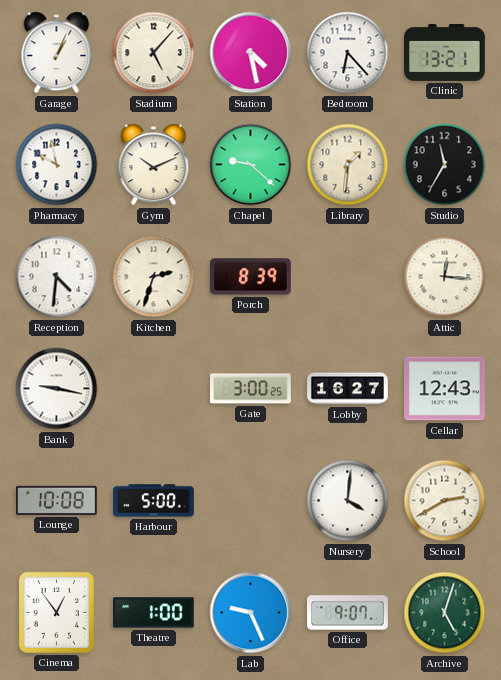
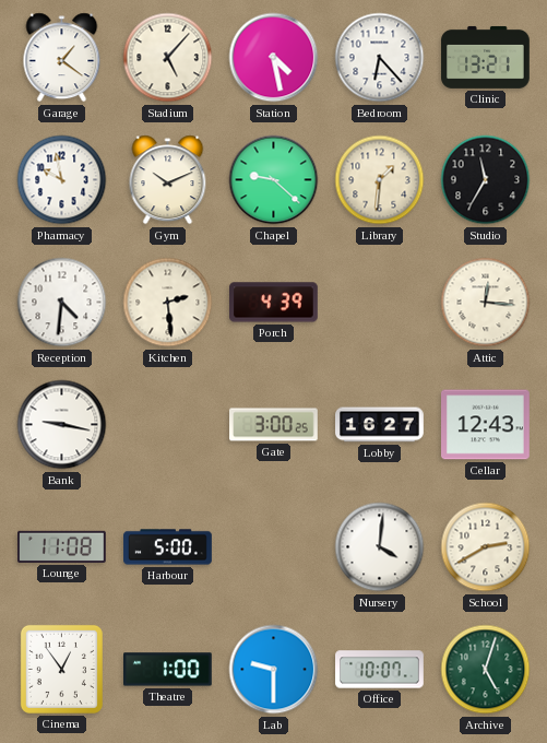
Garage: 1:04 -> 1:21
Kitchen: 2:33 -> 2:29
Porch: 8:39 -> 4:39
Lounge: 10:08 -> 11:08
Lab: 9:26 -> 9:30
Office: 9:07 -> 10:07
